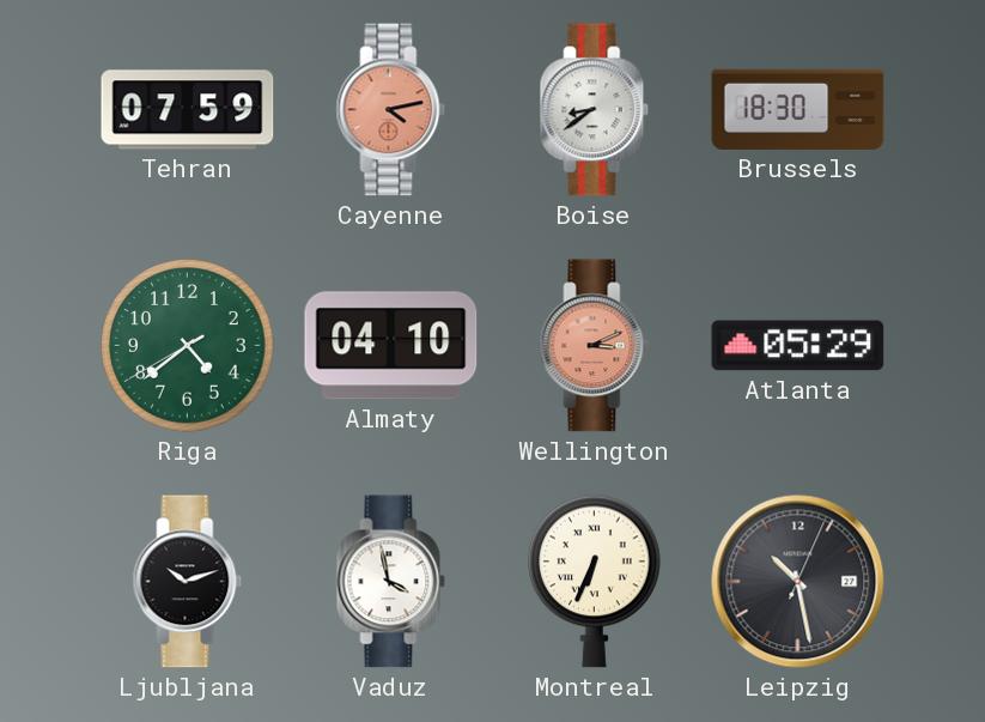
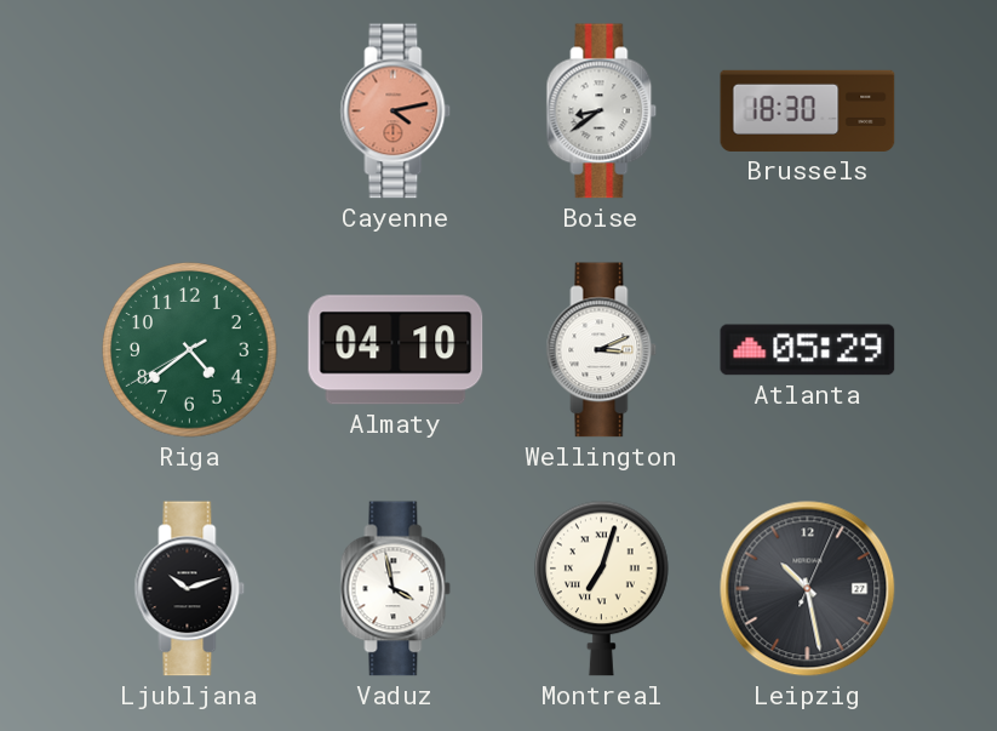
Tehran: 07:59 -> none
Wellington dial: salmon -> white
Montreal: 6:34 -> 7:03
